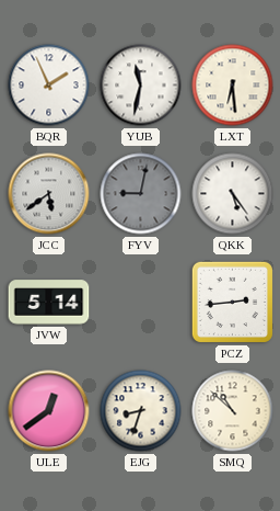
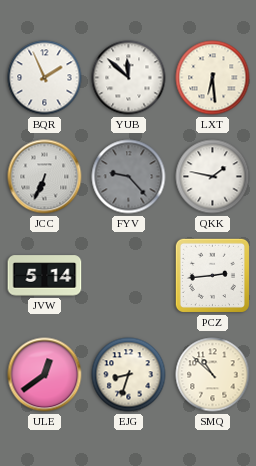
YUB: 11:32 -> 11:52
JCC: 5:39 -> 6:34
FYV: 9:02 -> 9:23
QKK: 5:24 -> 1:47
